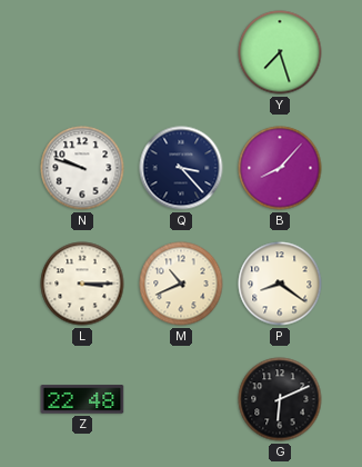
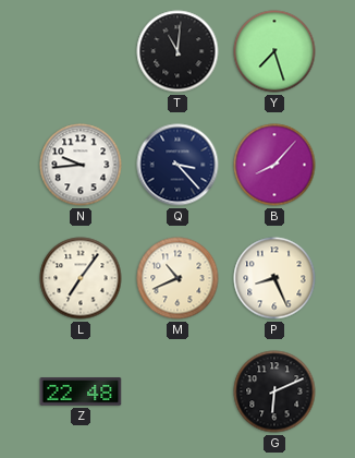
T: none -> 11:01
N: 9:48 -> 9:44
L: 3:15 -> 7:06
P: 8:21 -> 8:26
